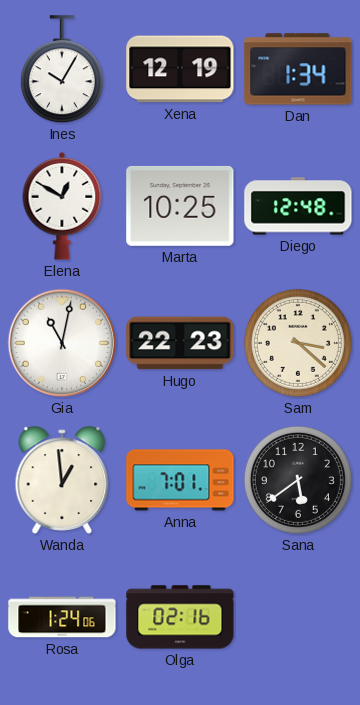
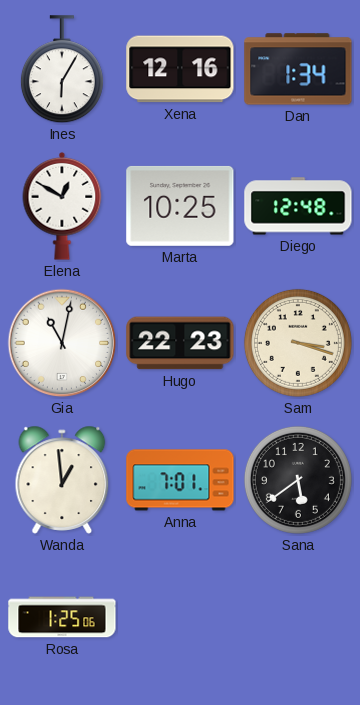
Ines: 10:05 -> 6:05
Xena: 12:19 -> 12:16
Sam: 3:22 -> 3:18
Rosa: 1:24 -> 1:25
Olga: 02:16 -> none
